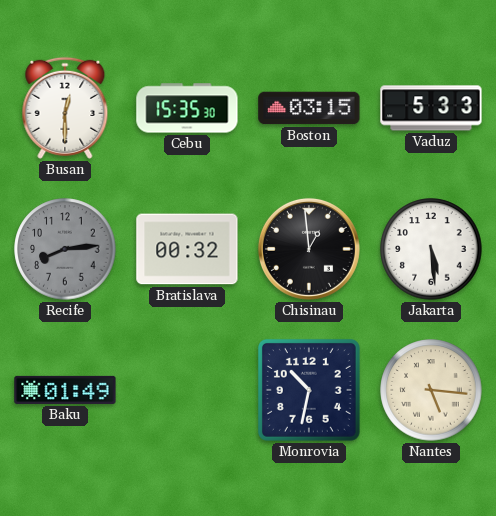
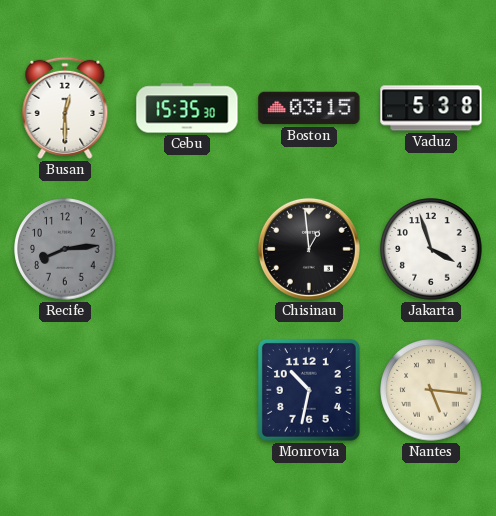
Vaduz: 5:33 -> 5:38
Bratislava: 00:32 -> none
Jakarta: 5:29 -> 3:57
Baku: 01:49 -> none
